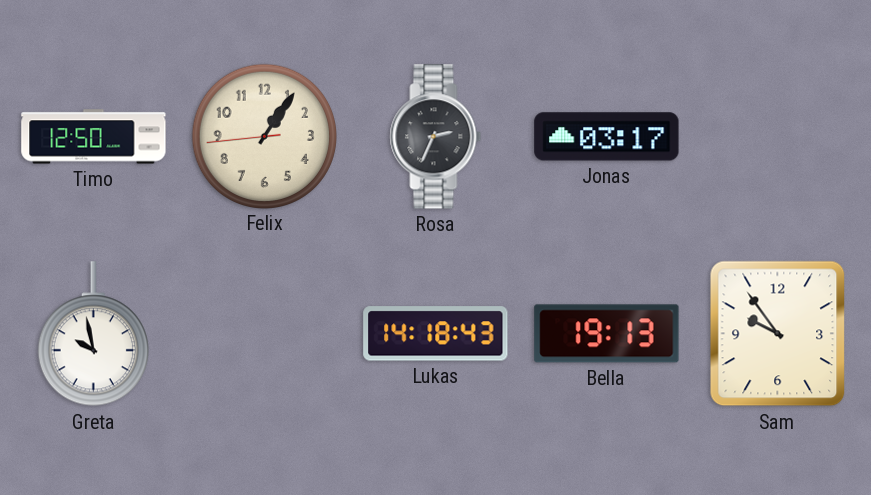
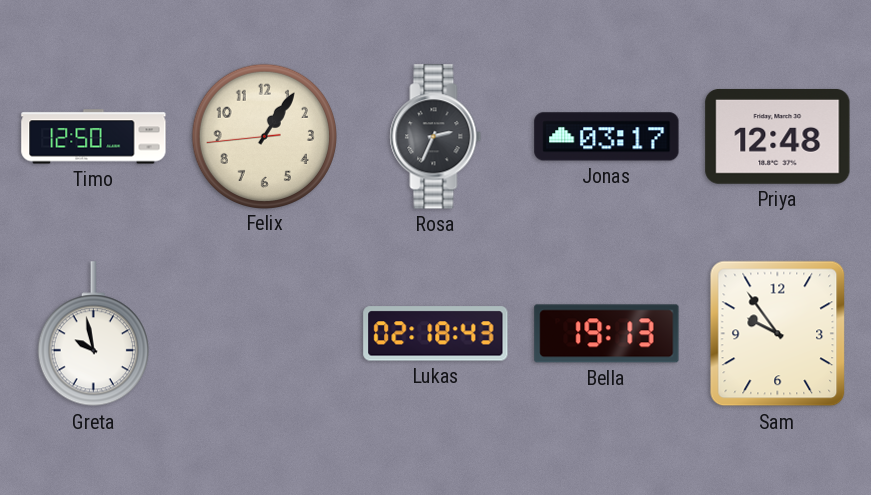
Priya: none -> 12:48
Lukas: 14:18 -> 02:18
